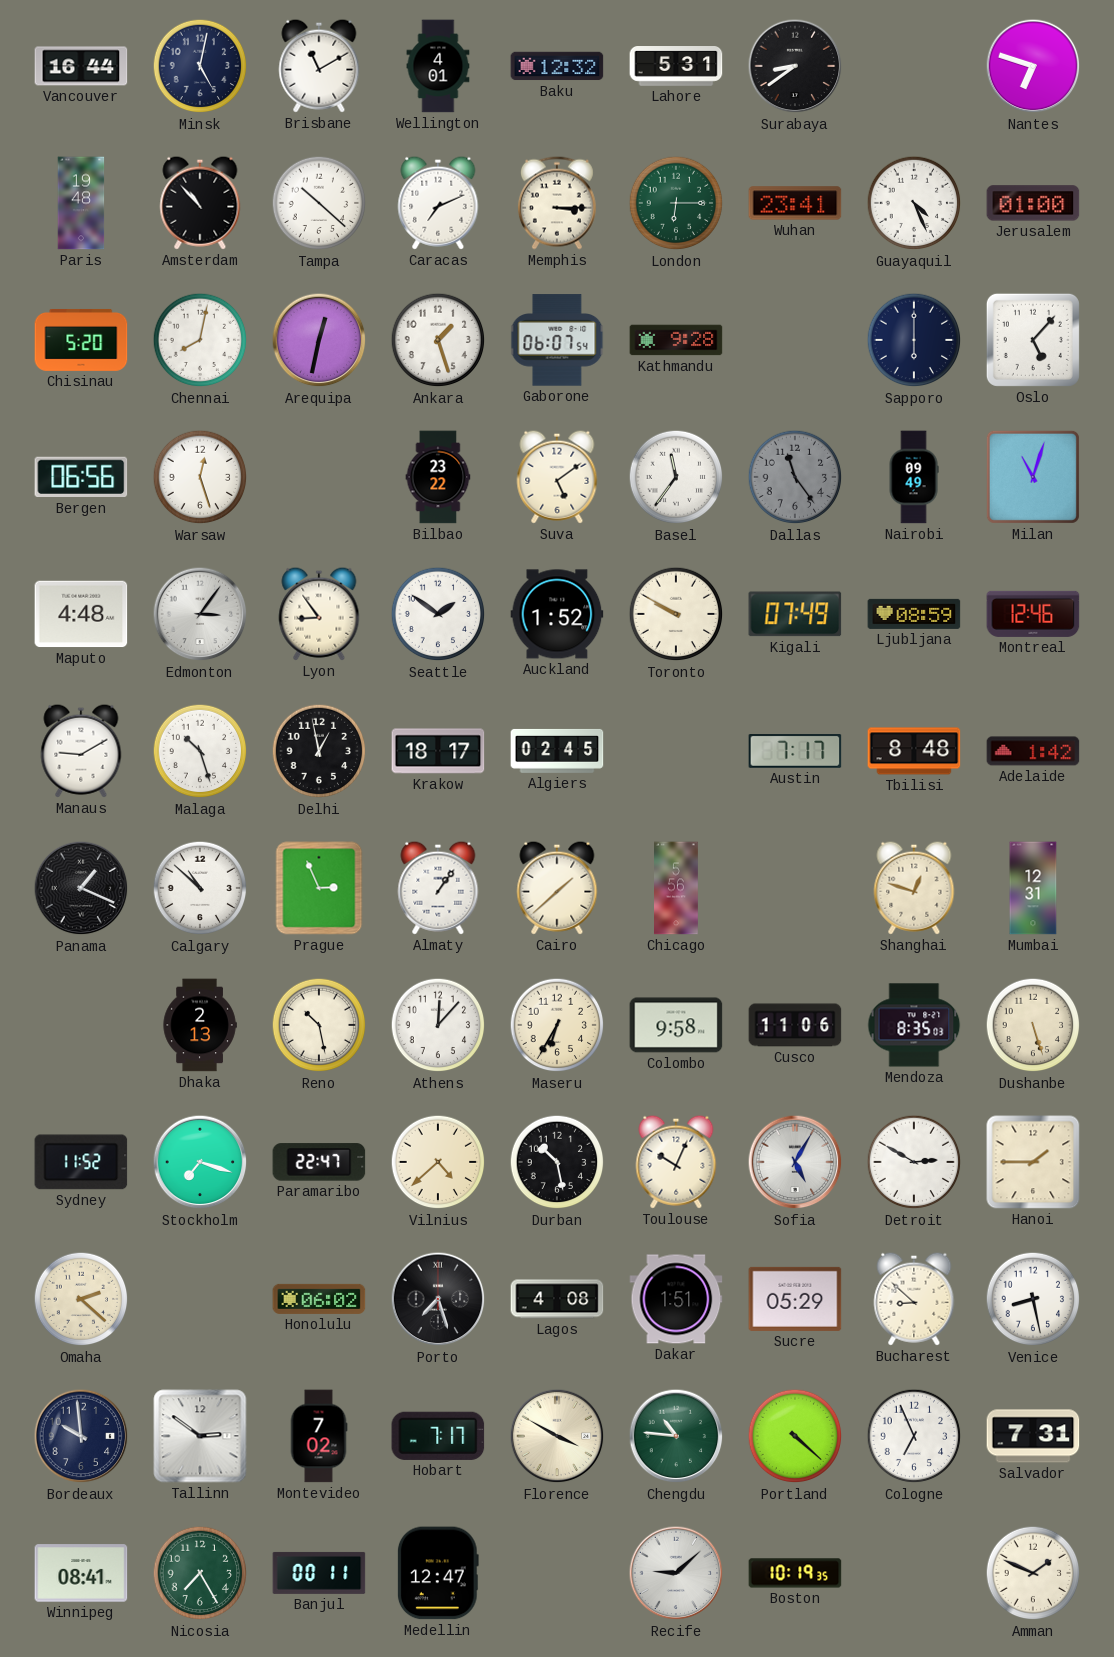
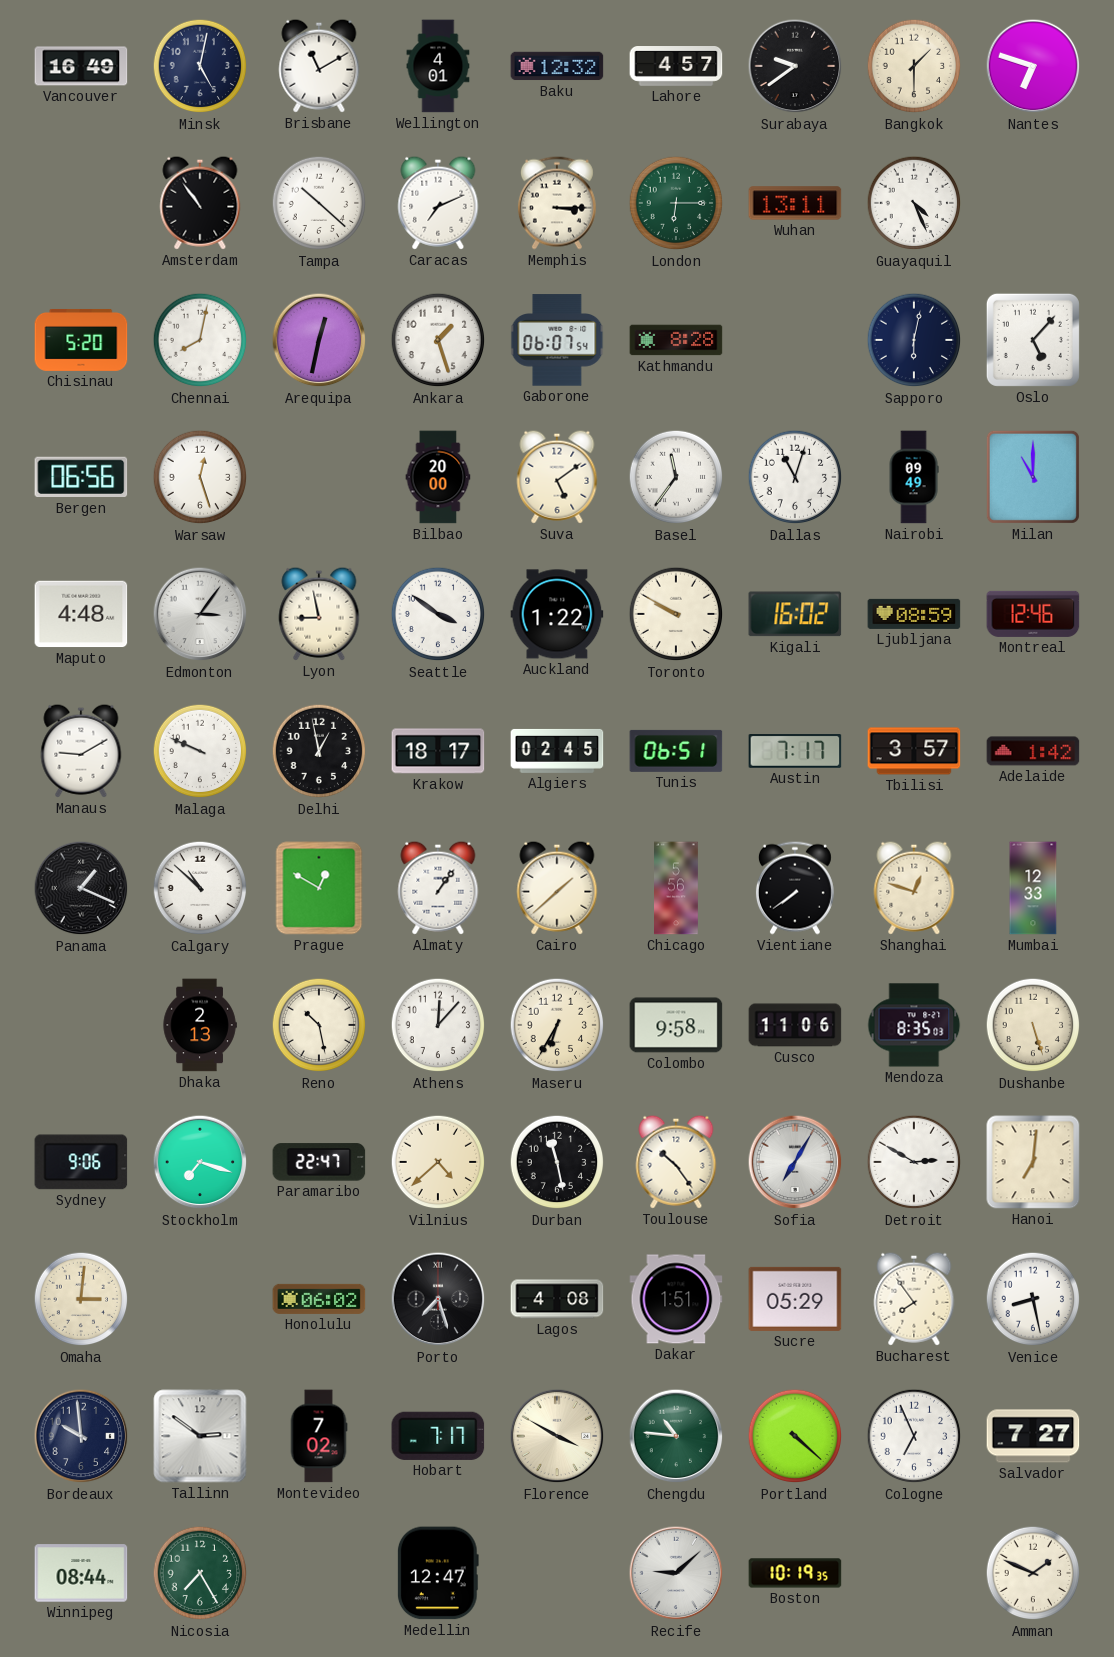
Vancouver: 16:44 -> 16:49
Lahore: 5:31 -> 4:57
Surabaya: 8:39 -> 9:39
Bangkok: none -> 1:30
Paris: 19:48 -> none
Amsterdam: 10:53 -> 10:54
Wuhan: 23:41 -> 13:11
Jerusalem: 01:00 -> none
Kathmandu: 9:28 -> 8:28
Sapporo: 6:00 -> 6:02
Bilbao: 23:22 -> 20:00
Dallas: 11:24 -> 11:03
Dallas dial: grey -> white
Milan: 11:03 -> 11:00
Lyon: 8:54 -> 8:58
Seattle: 1:51 -> 3:51
Auckland: 1:52 -> 1:22
Kigali: 07:49 -> 16:02
Malaga: 10:27 -> 9:49
Tunis: none -> 06:51
Tbilisi: 8:48 -> 3:57
Prague: 2:56 -> 12:50
Vientiane: none -> 7:39
Mumbai: 12:31 -> 12:33
Sydney: 11:52 -> 9:06
Durban: 10:28 -> 11:28
Toulouse: 10:04 -> 10:24
Sofia: 5:05 -> 7:05
Hanoi: 1:45 -> 7:01
Omaha: 2:22 -> 3:01
Bucharest: 8:52 -> 7:54
Salvador: 7:31 -> 7:27
Winnipeg: 08:41 -> 08:44
Banjul: 00:11 -> none
